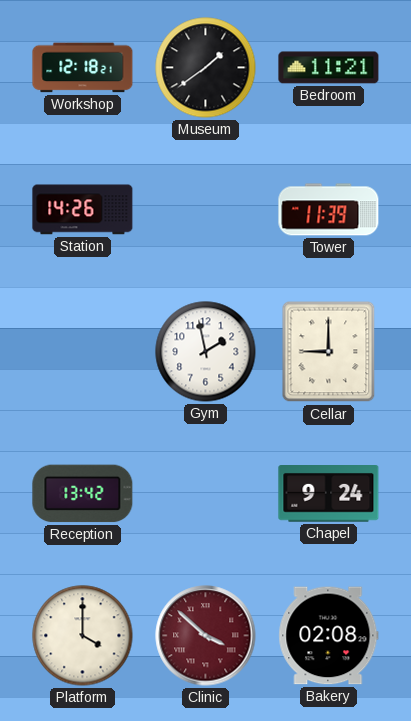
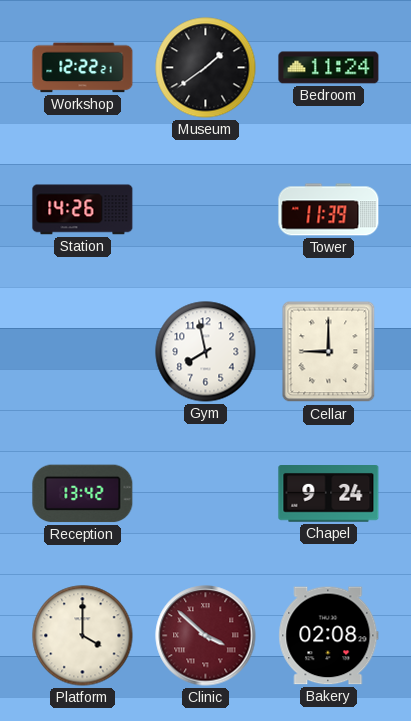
Workshop: 12:18 -> 12:22
Bedroom: 11:21 -> 11:24
Gym: 1:58 -> 7:58
